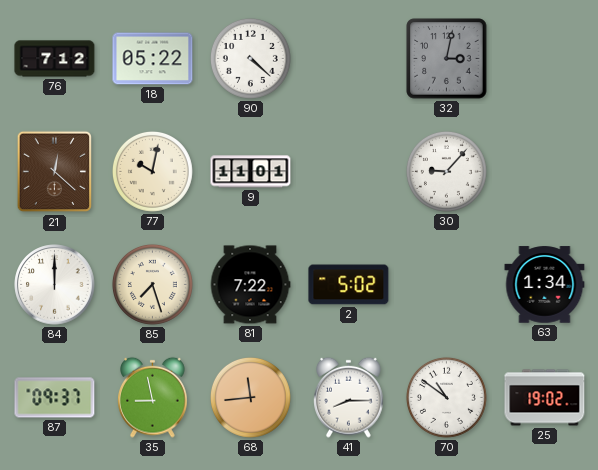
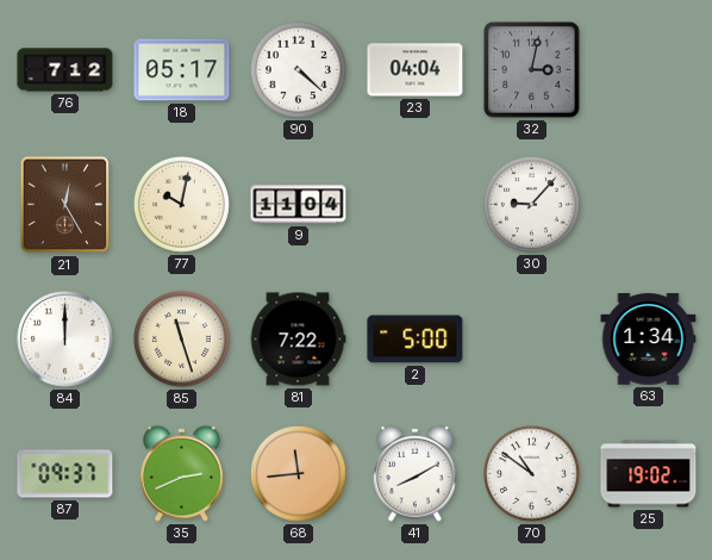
18: 05:22 -> 05:17
23: none -> 04:04
21: 12:22 -> 12:25
9: 11:01 -> 11:04
85: 7:27 -> 11:27
2: 5:02 -> 5:00
35: 8:58 -> 2:41
41: 8:15 -> 8:10
